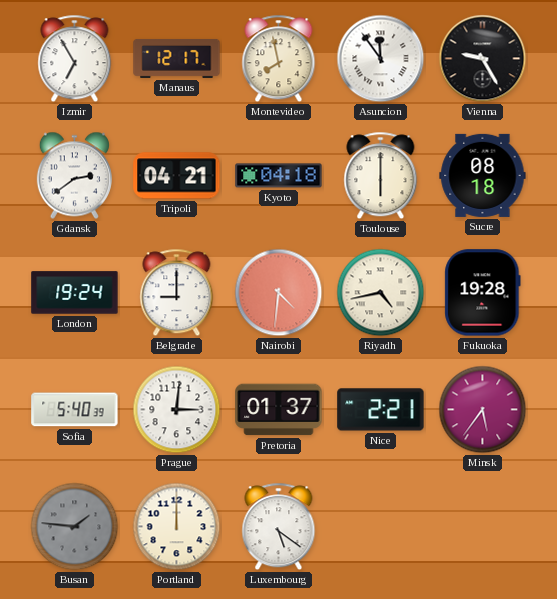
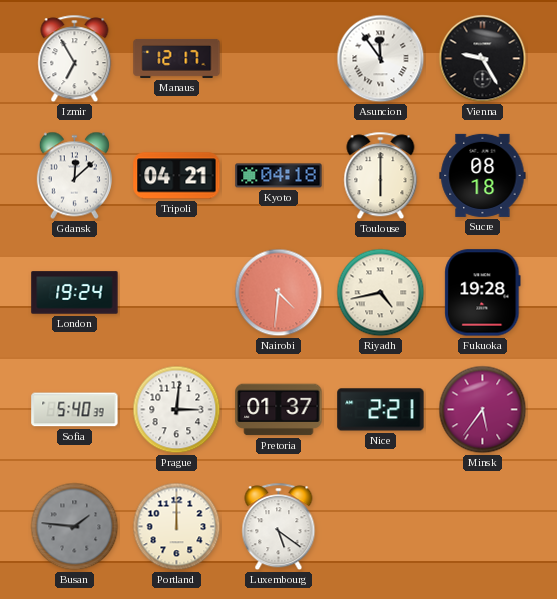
Montevideo: 7:58 -> none
Gdansk: 2:39 -> 12:08
Belgrade: 9:00 -> none
